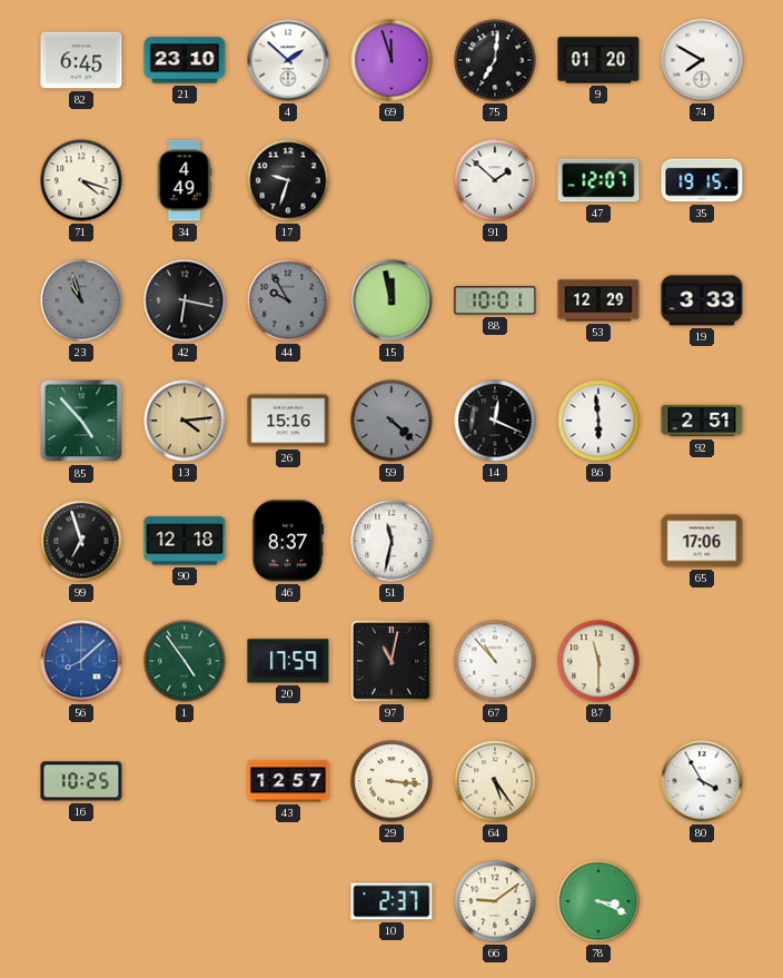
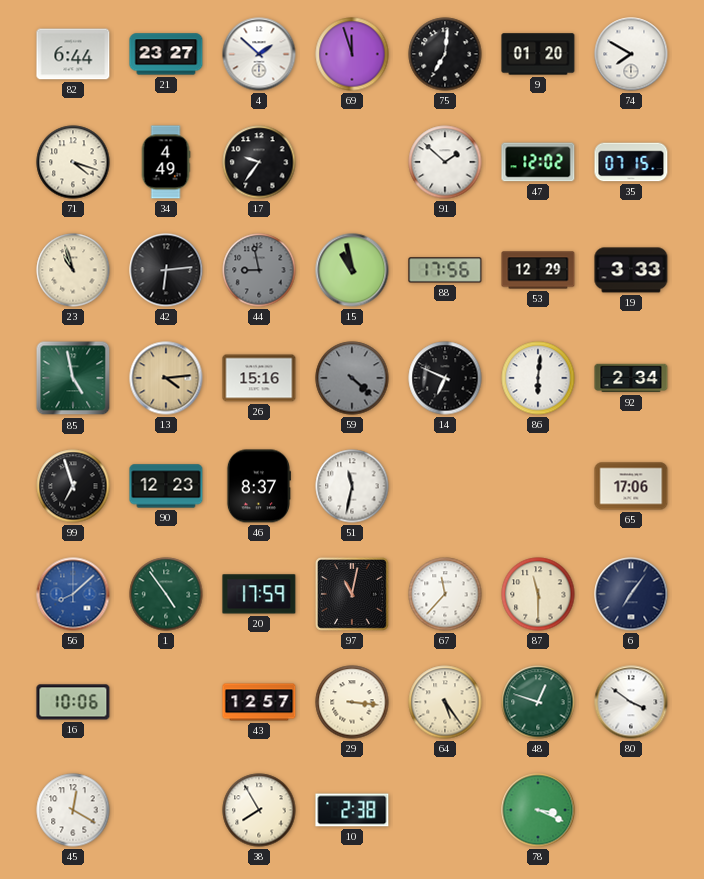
82: 6:45 -> 6:44
21: 23:10 -> 23:27
17: 9:33 -> 9:36
47: 12:07 -> 12:02
35: 19:15 -> 07:15
23 dial: grey -> cream
42: 6:17 -> 6:14
44: 9:55 -> 8:58
15: 11:58 -> 10:58
88: 10:01 -> 17:56
85: 4:53 -> 4:58
14: 12:19 -> 6:49
86: 5:59 -> 6:01
92: 2:51 -> 2:34
90: 12:18 -> 12:23
67: 10:53 -> 11:37
6: none -> 7:06
16: 10:25 -> 10:06
48: none -> 12:48
80: 3:55 -> 3:51
45: none -> 12:20
38: none -> 7:55
10: 2:37 -> 2:38
66: 9:09 -> none
